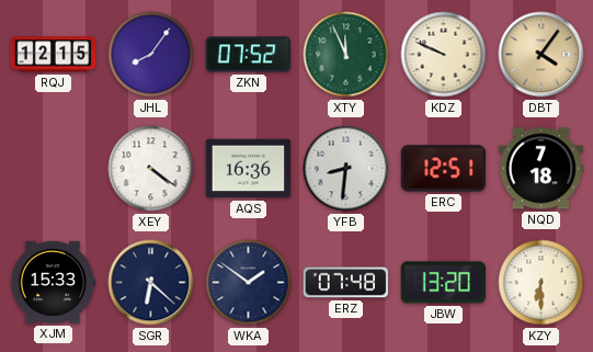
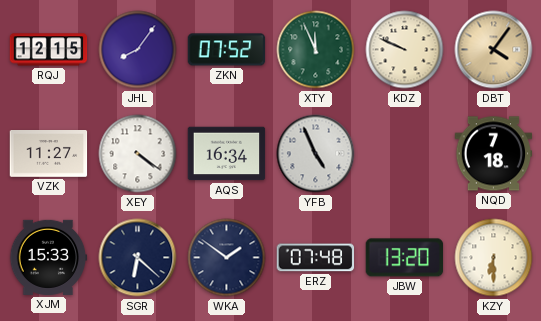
VZK: none -> 11:27
AQS: 16:36 -> 16:34
YFB: 8:31 -> 4:56
ERC: 12:51 -> none
